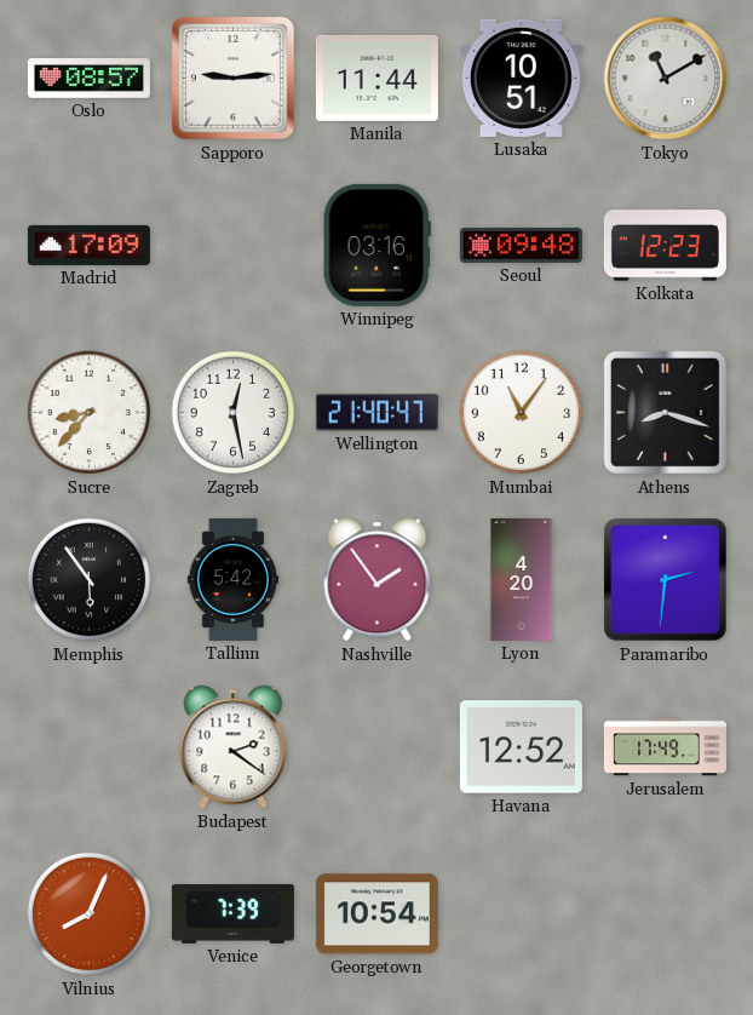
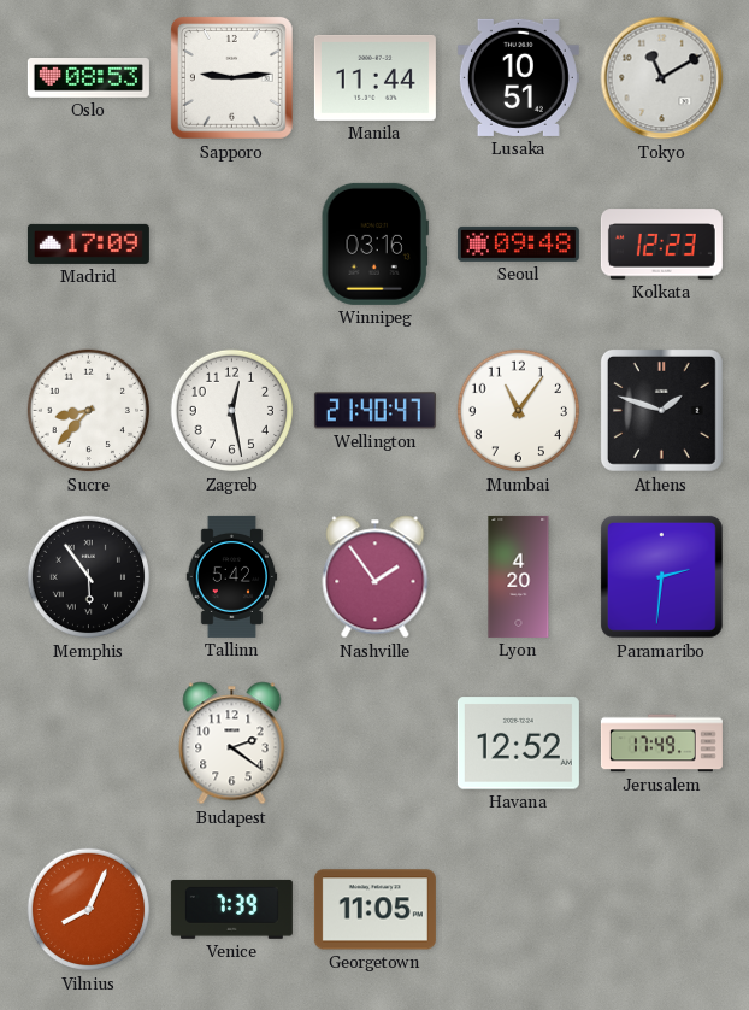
Oslo: 08:57 -> 08:53
Athens: 8:18 -> 1:48
Georgetown: 10:54 -> 11:05
